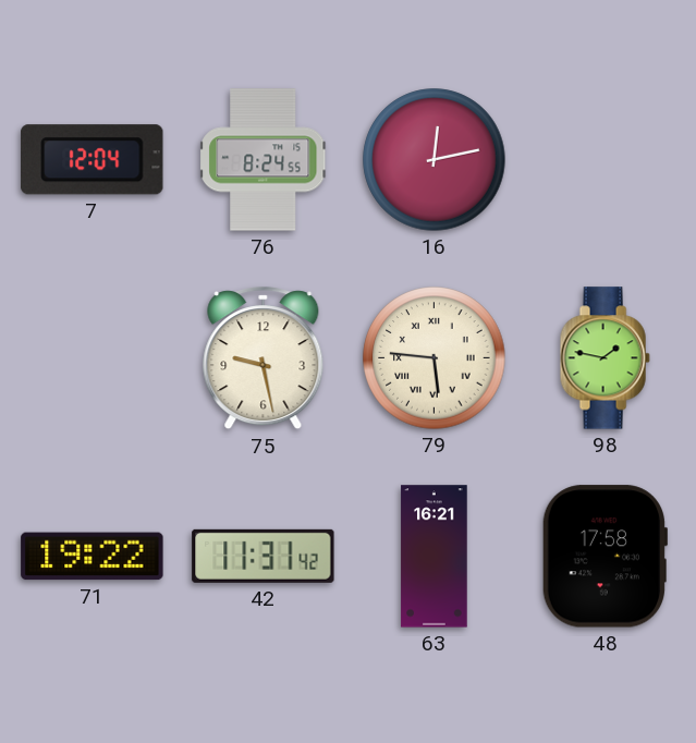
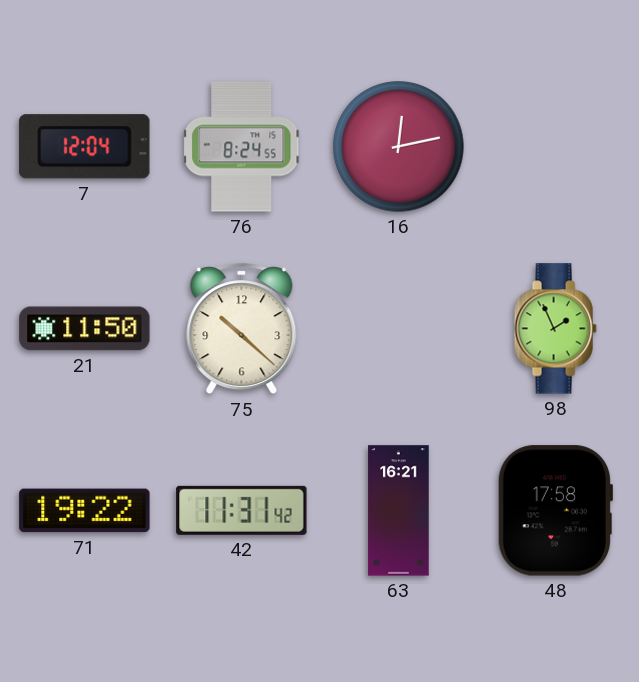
21: none -> 11:50
75: 9:28 -> 10:22
79: 5:46 -> none
98: 1:47 -> 1:56
